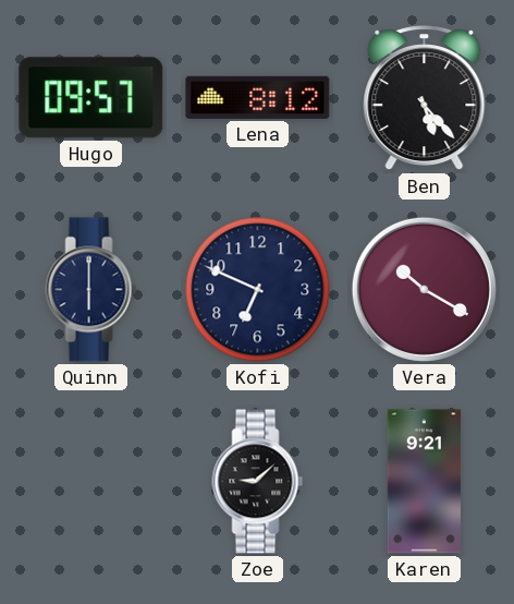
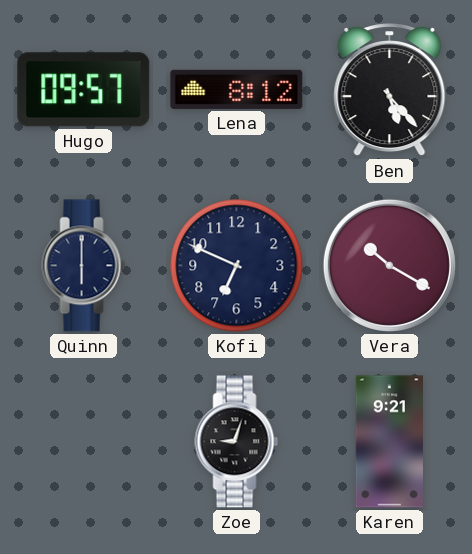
Zoe: 9:08 -> 9:03
